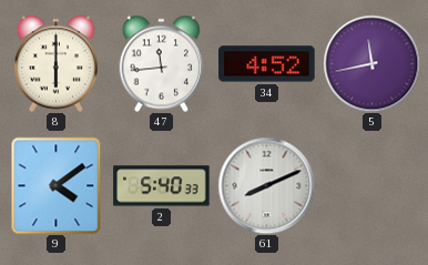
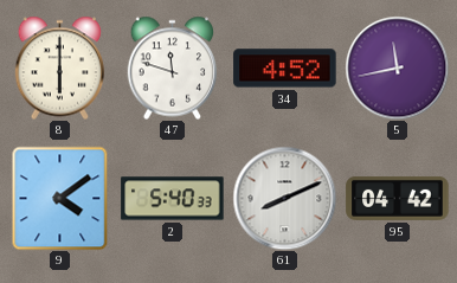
47: 11:44 -> 11:48
95: none -> 04:42
